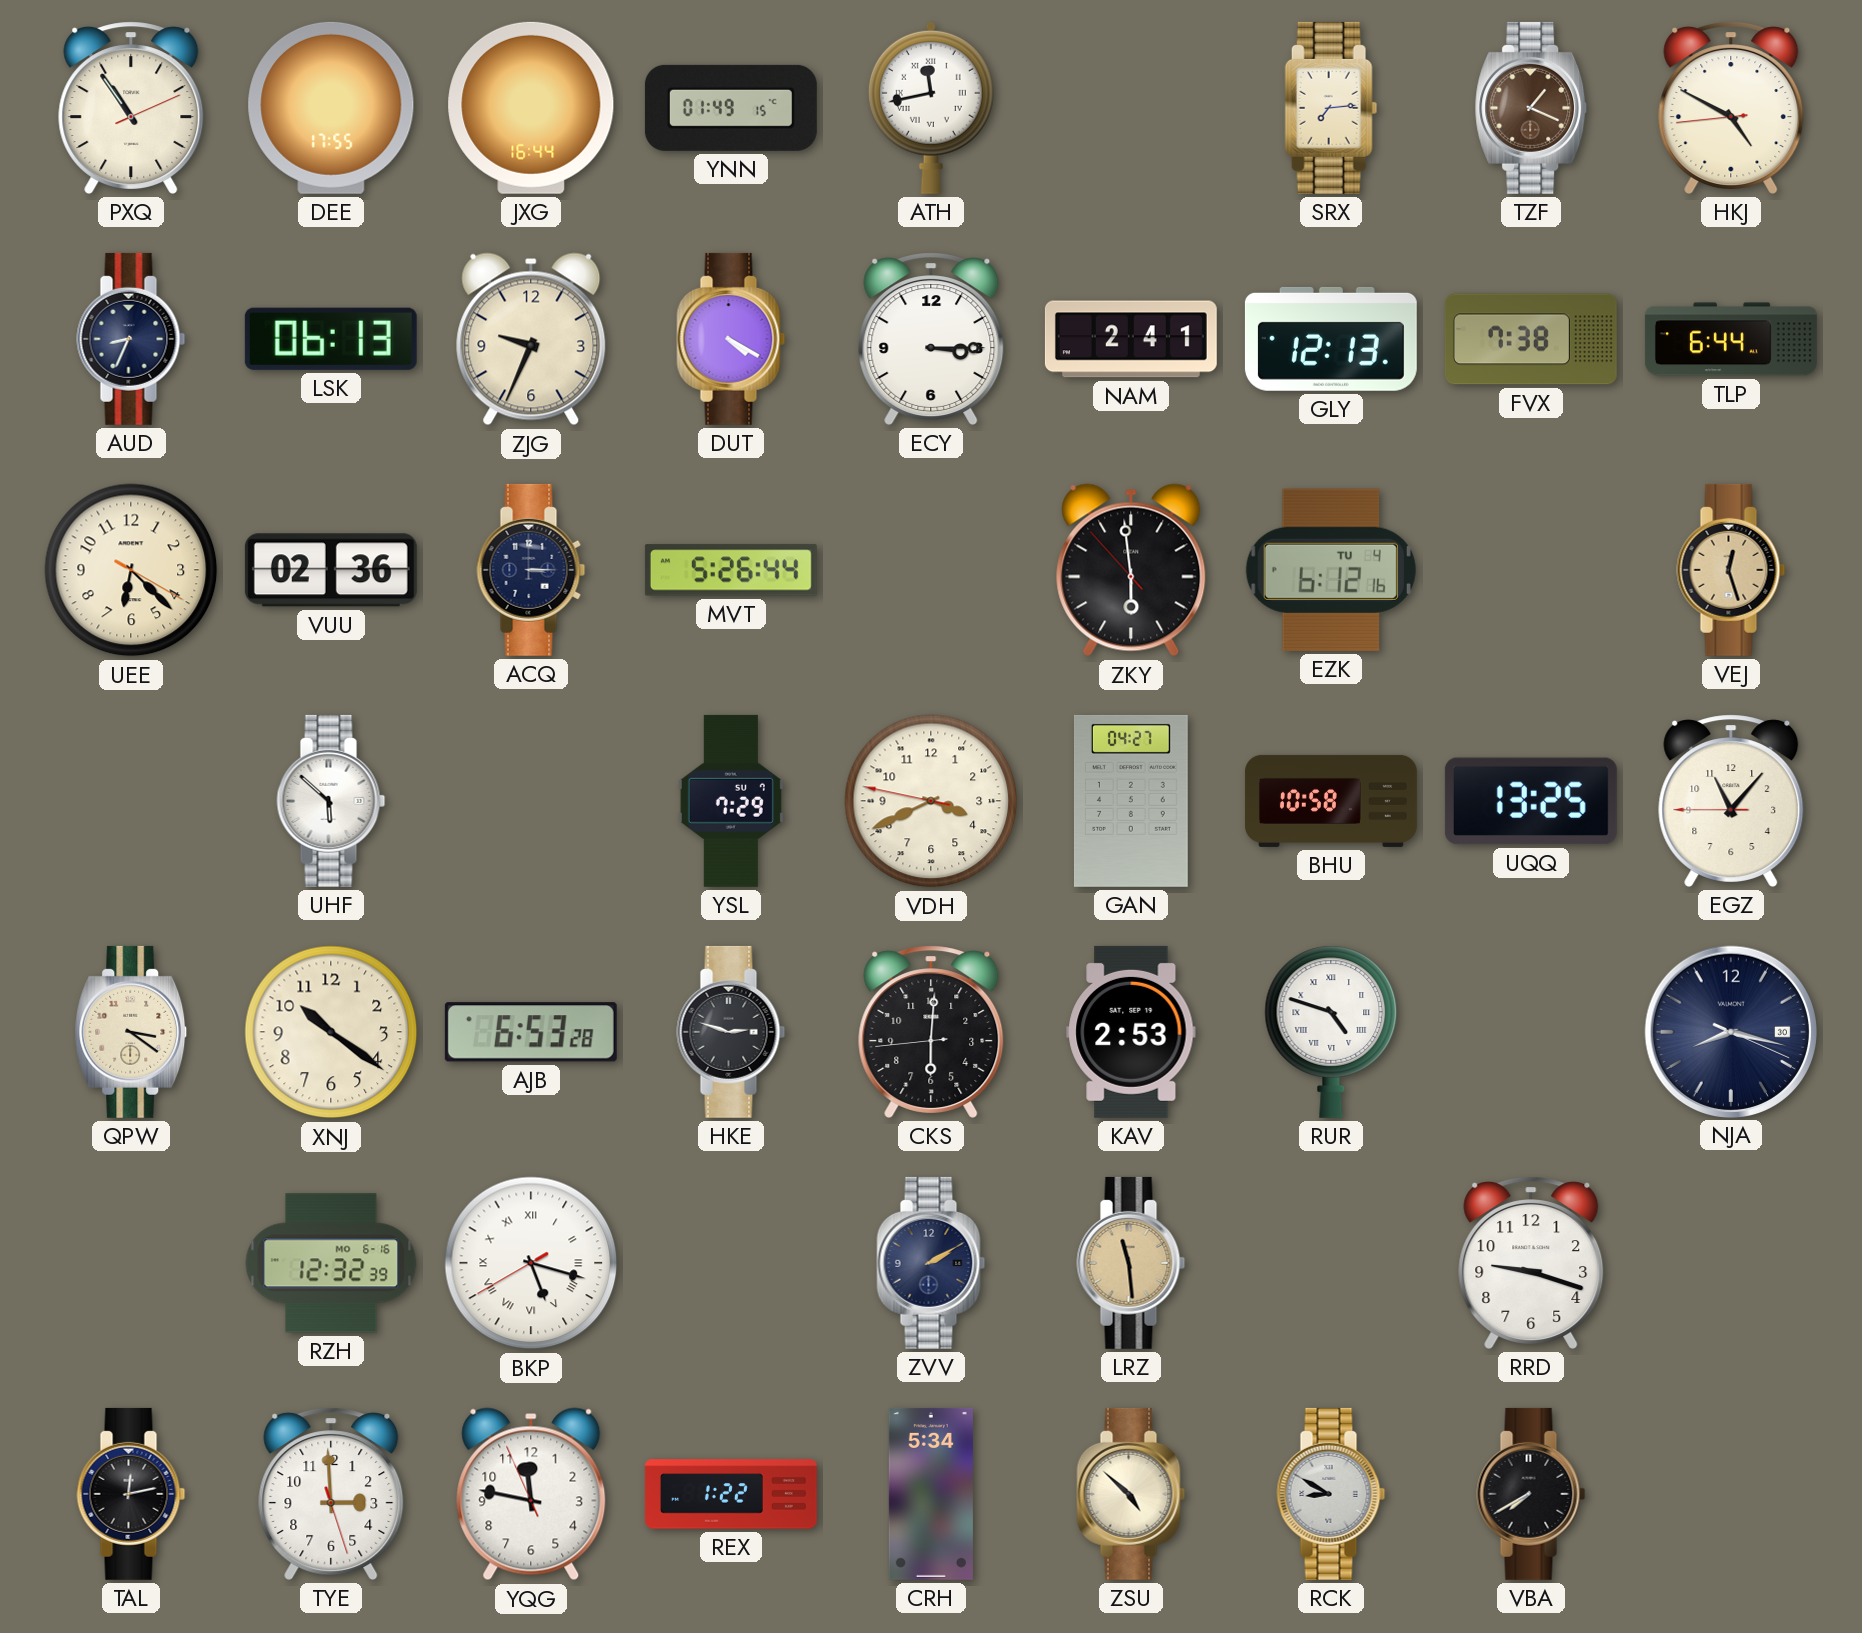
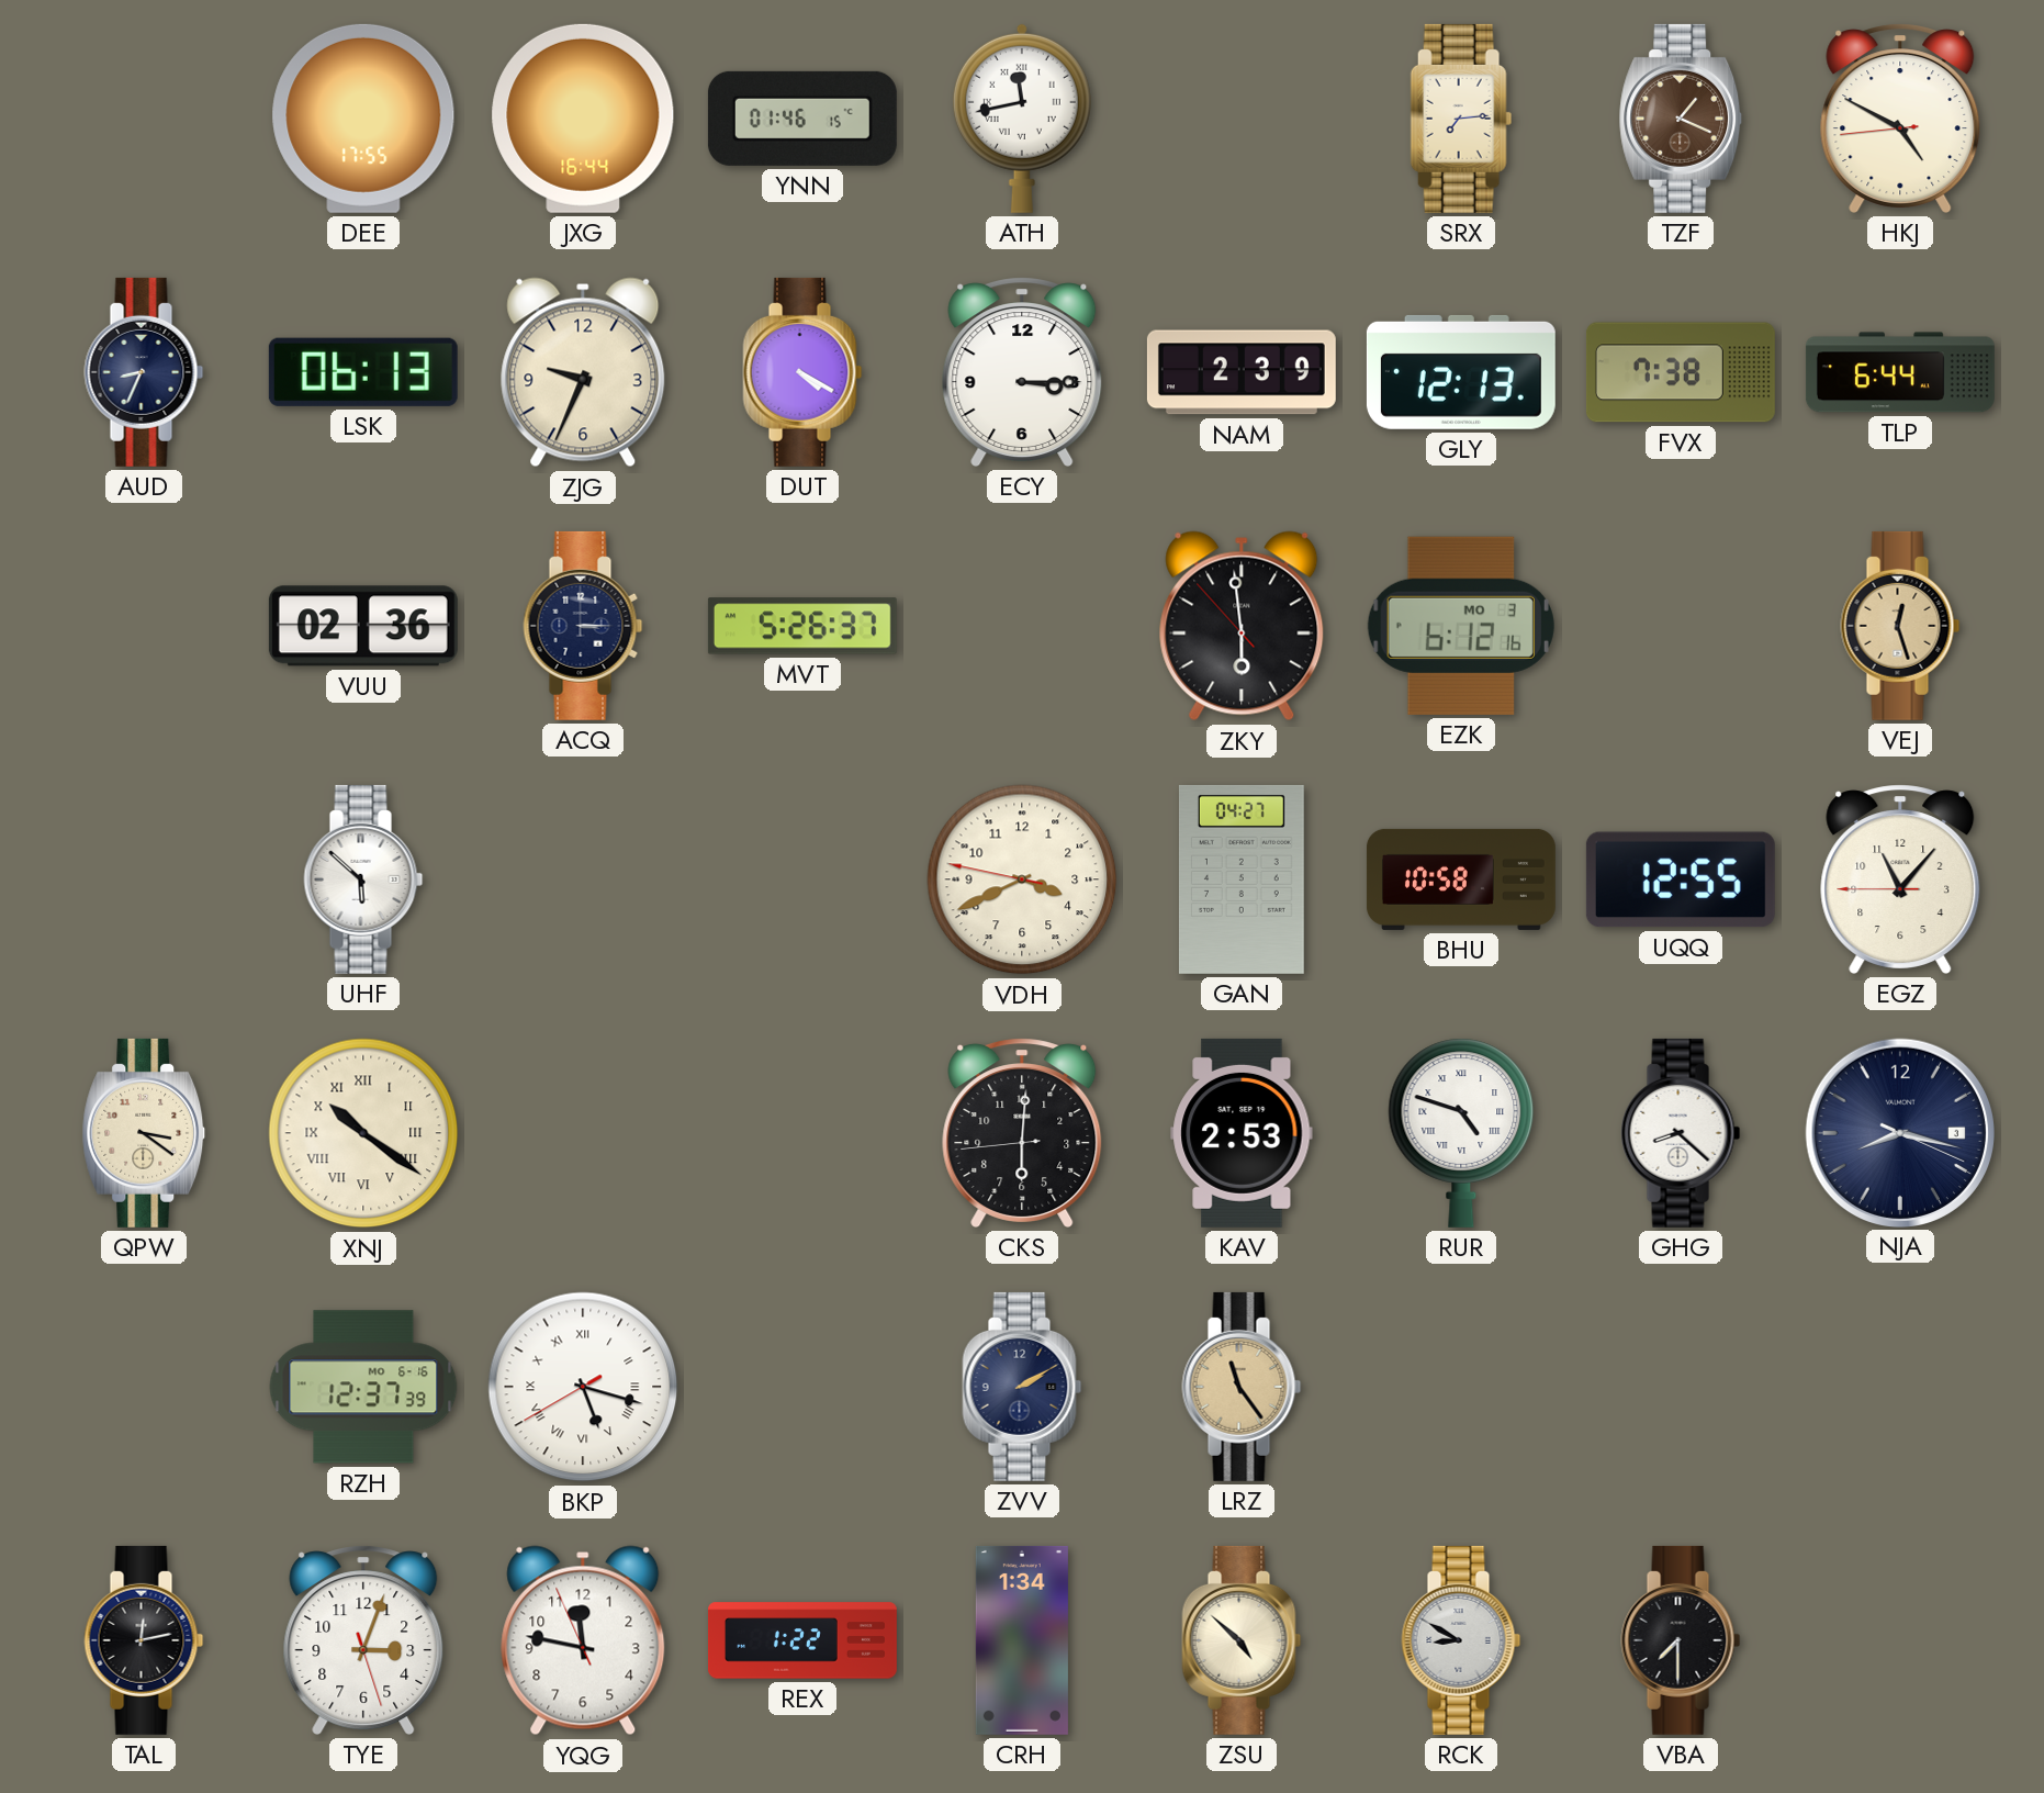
PXQ: 10:54 -> none
YNN: 01:49 -> 01:46
NAM: 2:41 -> 2:39
UEE: 6:22 -> none
MVT: 5:26:44 -> 5:26:37
EZK date: TU 4 -> MO 3
YSL: 7:29 -> none
UQQ: 13:25 -> 12:55
XNJ numerals: Arabic -> Roman
AJB: 6:53 -> none
HKE: 2:48 -> none
GHG: none -> 8:22
NJA date: 30 -> 3
RZH: 12:32 -> 12:37
LRZ: 11:29 -> 11:24
RRD: 9:18 -> none
TYE: 2:59 -> 3:03
CRH: 5:34 -> 1:34
VBA: 7:40 -> 7:30
